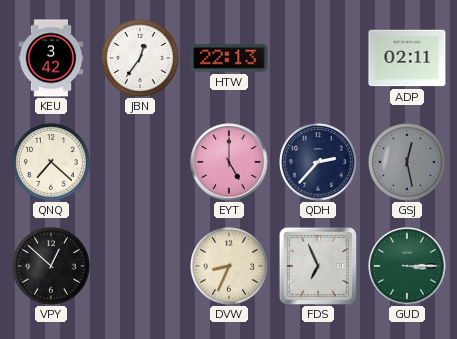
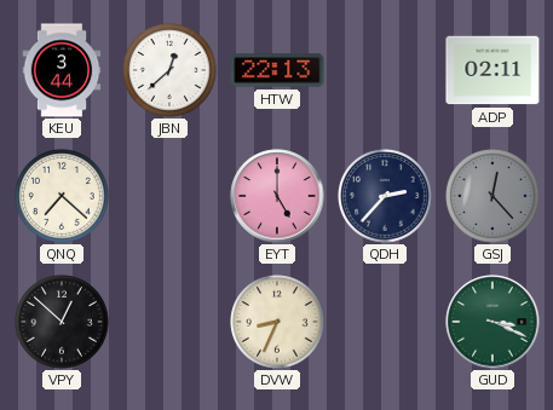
KEU: 3:42 -> 3:44
JBN: 12:36 -> 12:38
GSJ: 12:28 -> 12:23
FDS: 6:56 -> none
GUD: 3:15 -> 3:19
